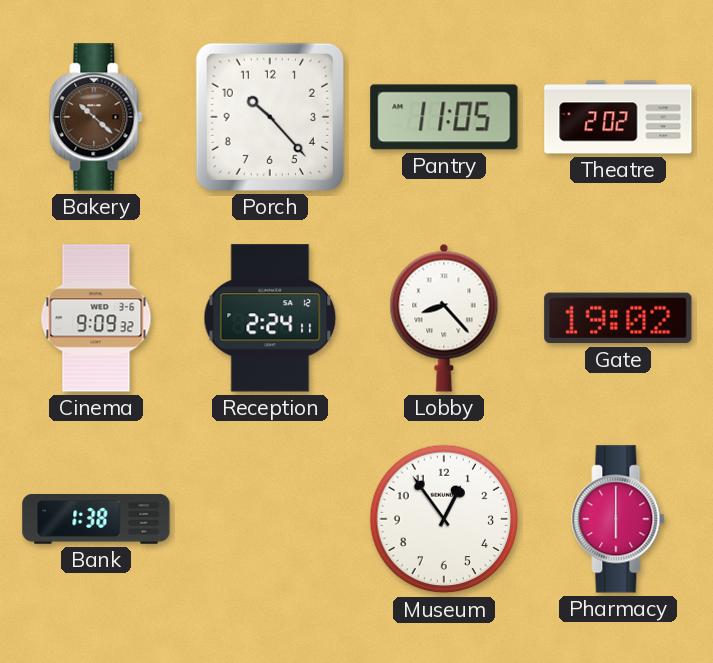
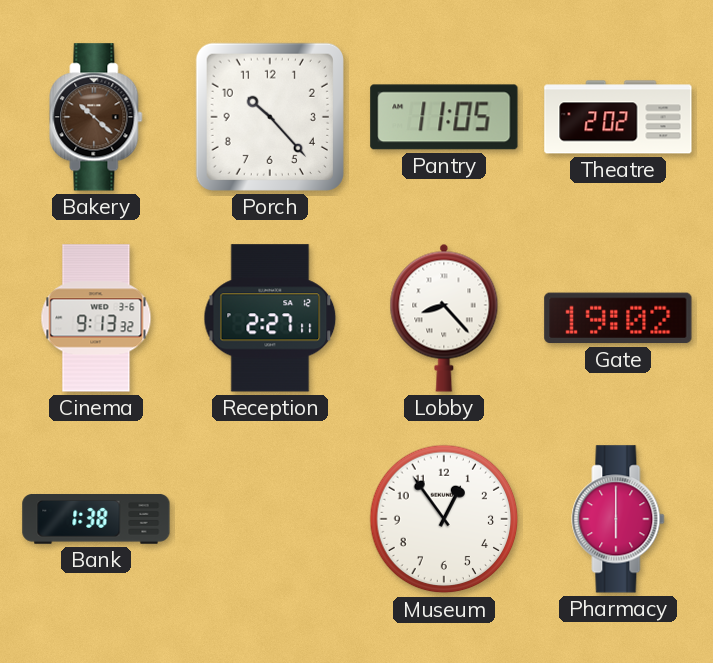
Cinema: 9:09 -> 9:13
Reception: 2:24 -> 2:27
